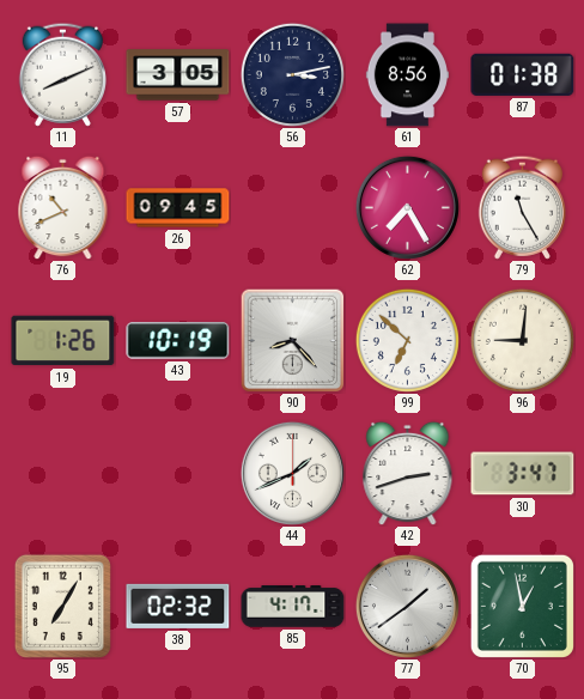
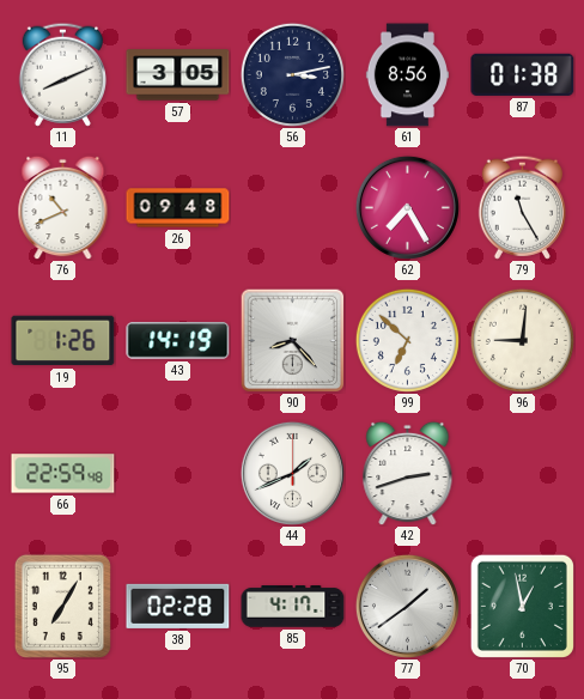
26: 09:45 -> 09:48
43: 10:19 -> 14:19
66: none -> 22:59
30: 3:47 -> none
38: 02:32 -> 02:28
